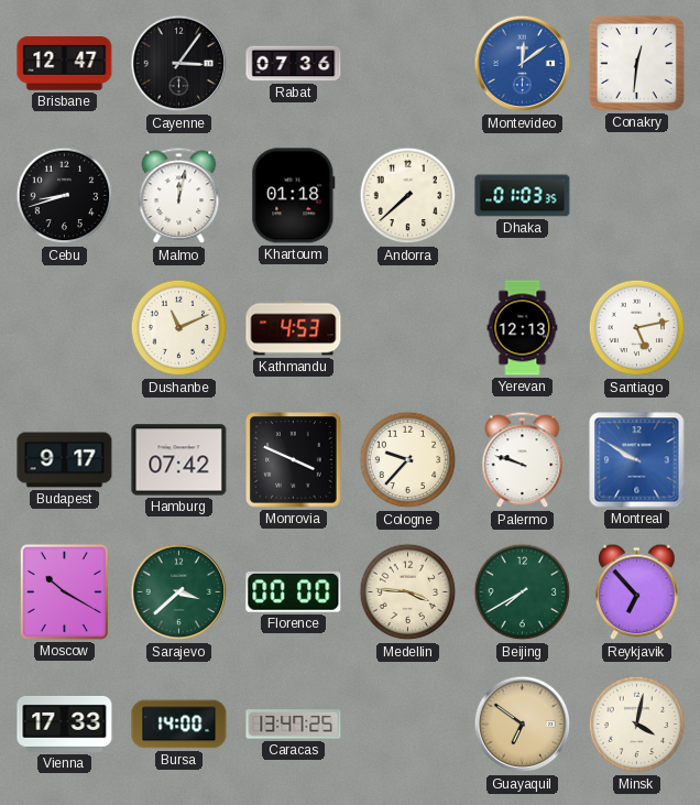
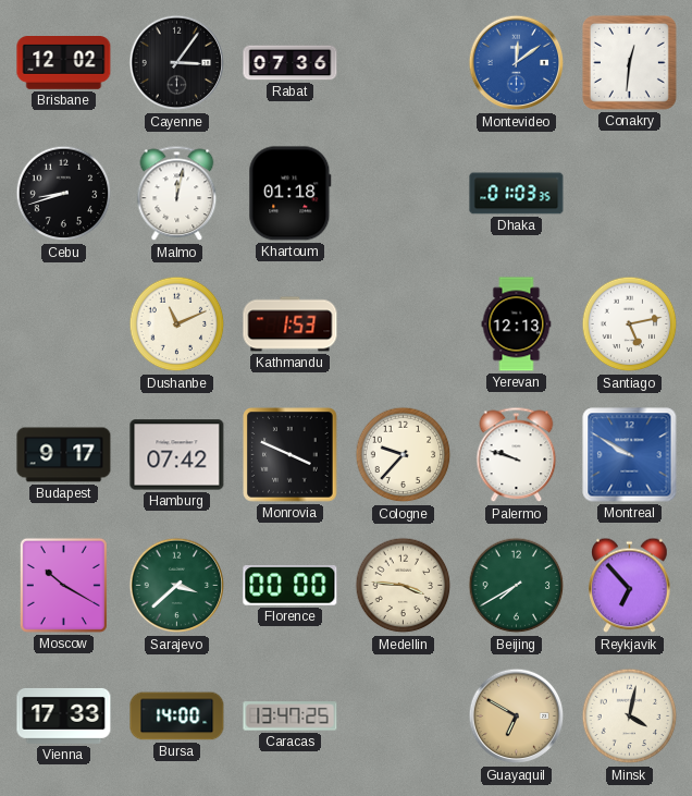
Brisbane: 12:47 -> 12:02
Andorra: 7:38 -> none
Kathmandu: 4:53 -> 1:53
Guayaquil: 6:51 -> 6:50
